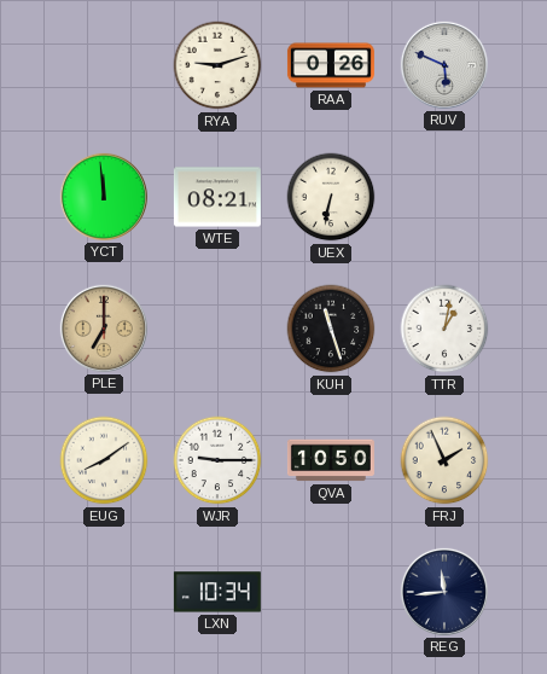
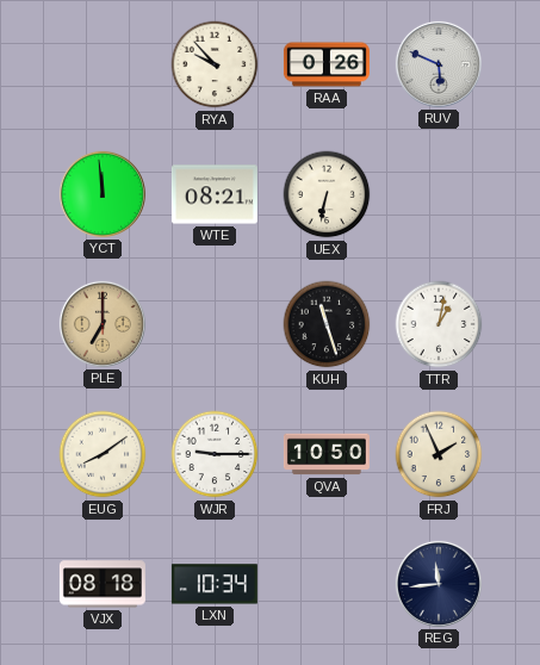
RYA: 9:12 -> 9:53
VJX: none -> 08:18
